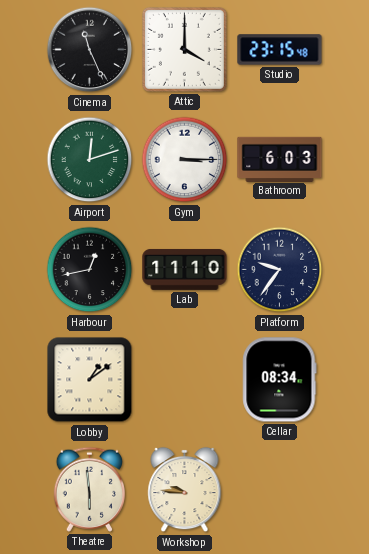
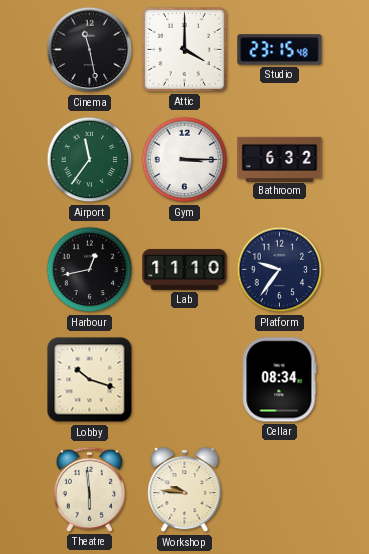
Cinema: 11:26 -> 11:28
Airport: 12:12 -> 11:36
Bathroom: 6:03 -> 6:32
Lobby: 1:09 -> 10:18
